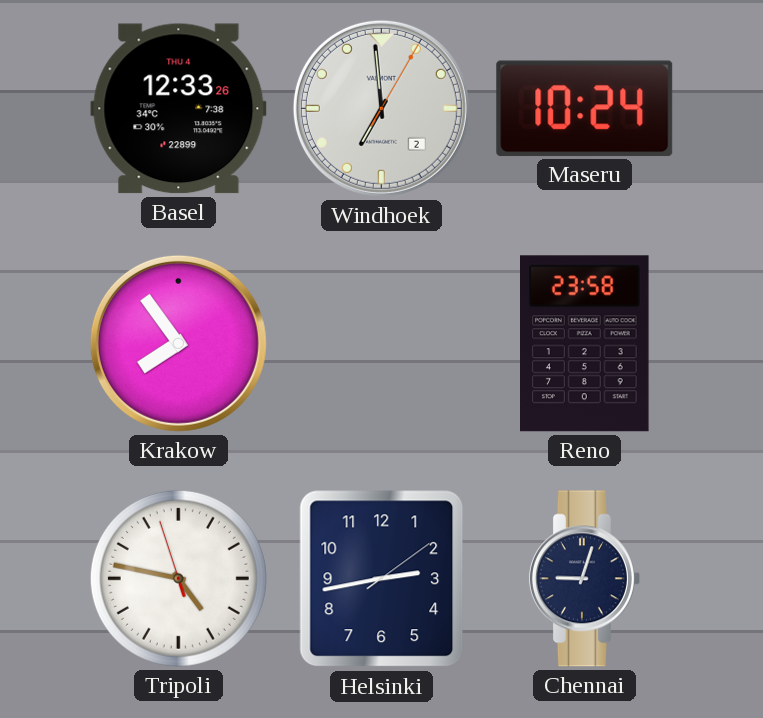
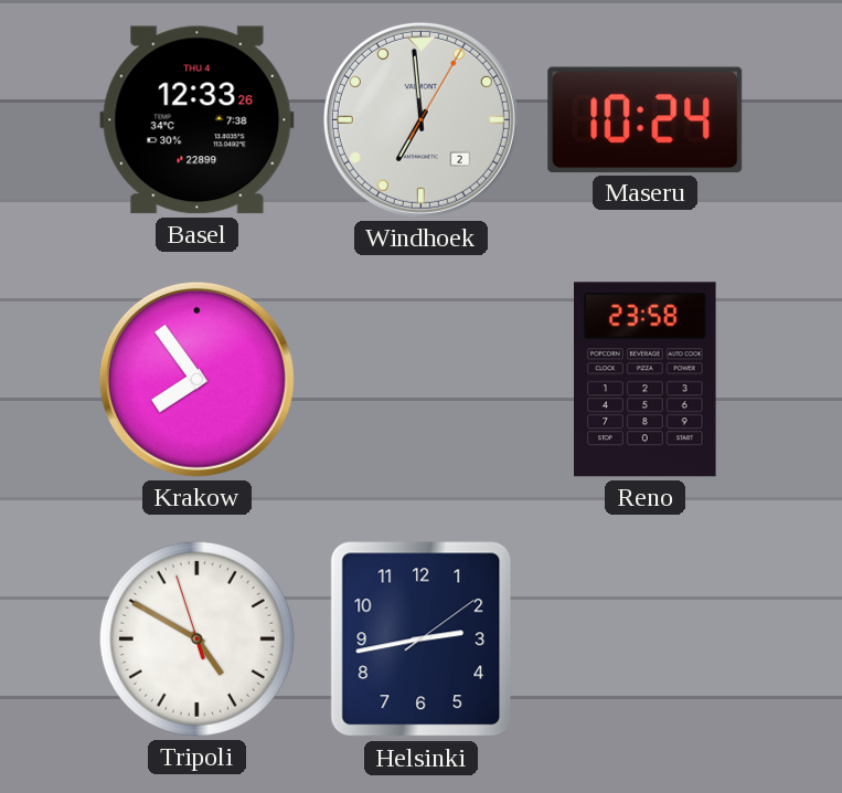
Tripoli: 4:46 -> 4:49
Chennai: 9:03 -> none
